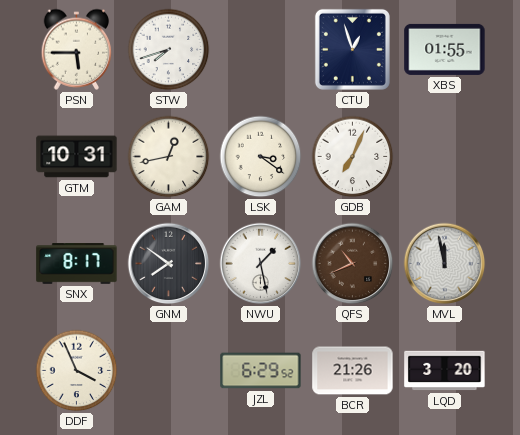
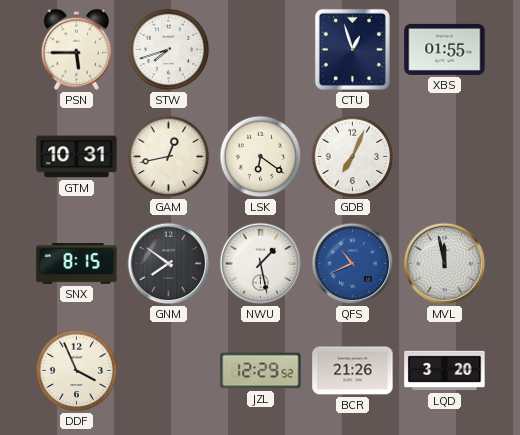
LSK: 3:21 -> 6:21
SNX: 8:17 -> 8:15
QFS dial: brown -> blue
JZL: 6:29 -> 12:29
